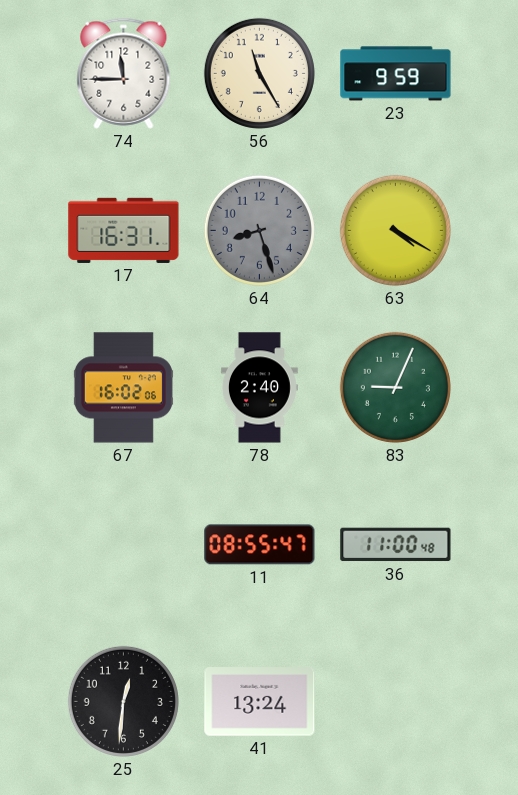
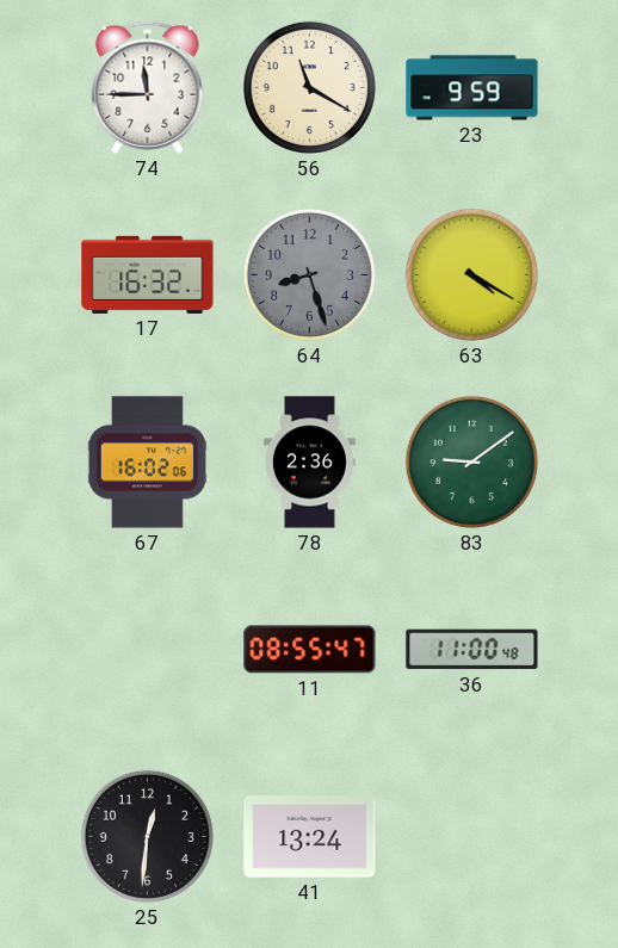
56: 11:25 -> 11:20
17: 16:31 -> 16:32
78: 2:40 -> 2:36
83: 9:04 -> 9:09
